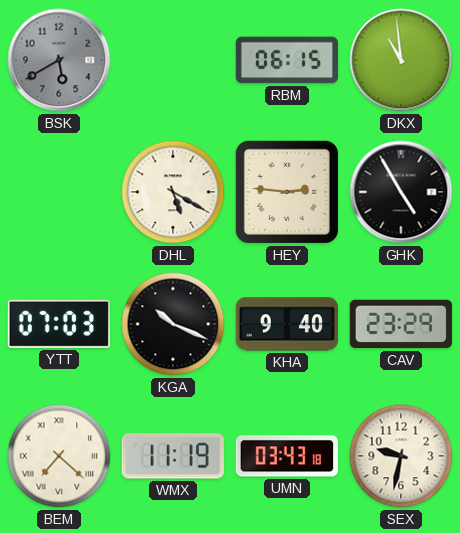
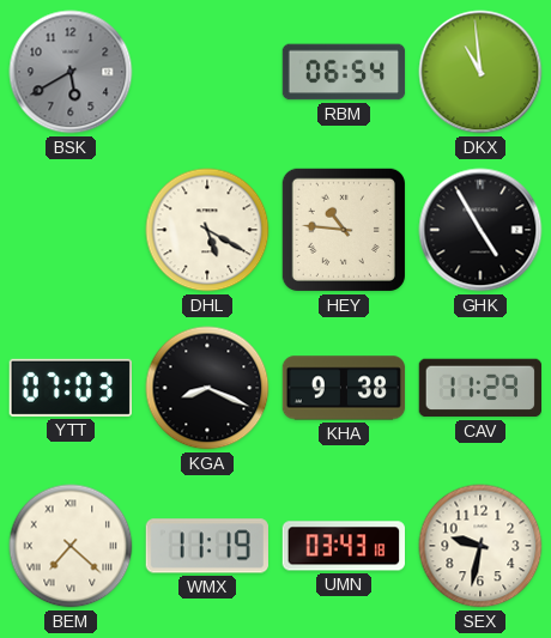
RBM: 06:15 -> 06:54
HEY: 2:46 -> 10:46
KGA: 10:19 -> 8:19
KHA: 9:40 -> 9:38
CAV: 23:29 -> 11:29
